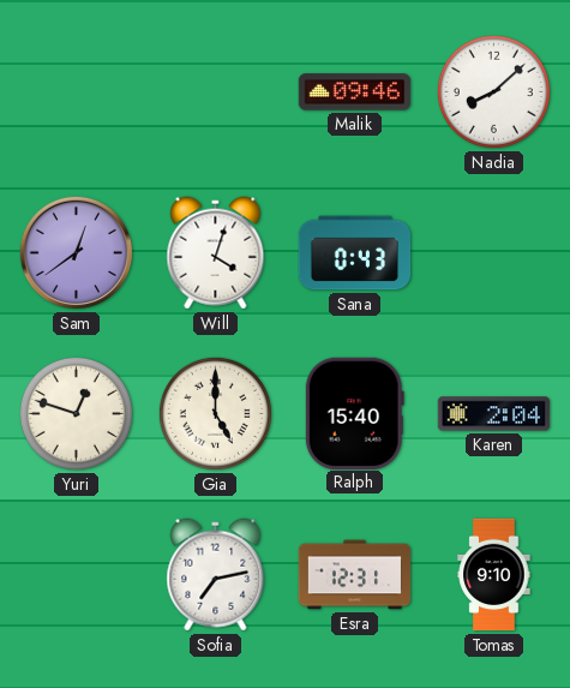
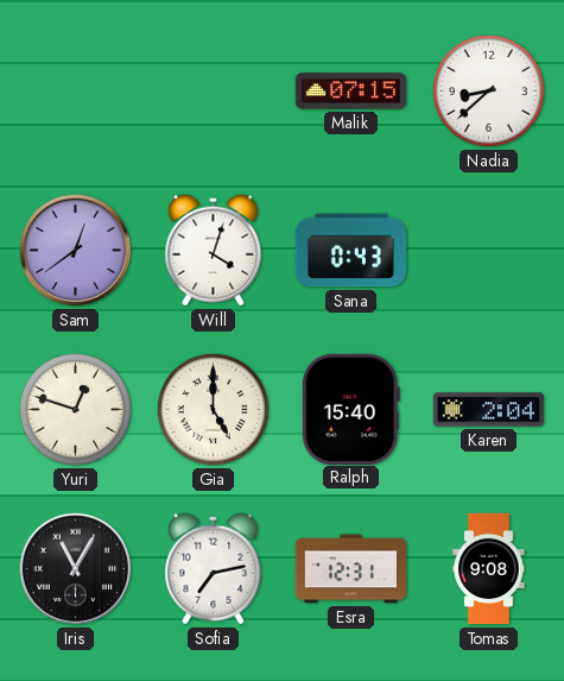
Malik: 09:46 -> 07:15
Nadia: 8:08 -> 8:38
Iris: none -> 11:05
Tomas: 9:10 -> 9:08
